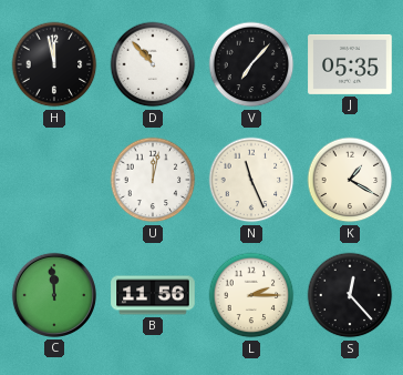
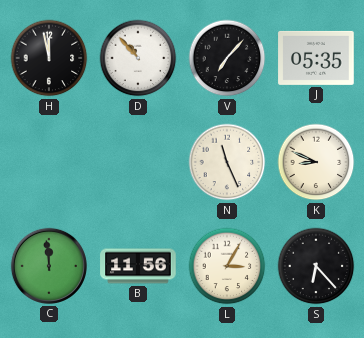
U: 12:02 -> none
K: 1:20 -> 8:49
L: 2:15 -> 3:05
S: 12:23 -> 6:23
